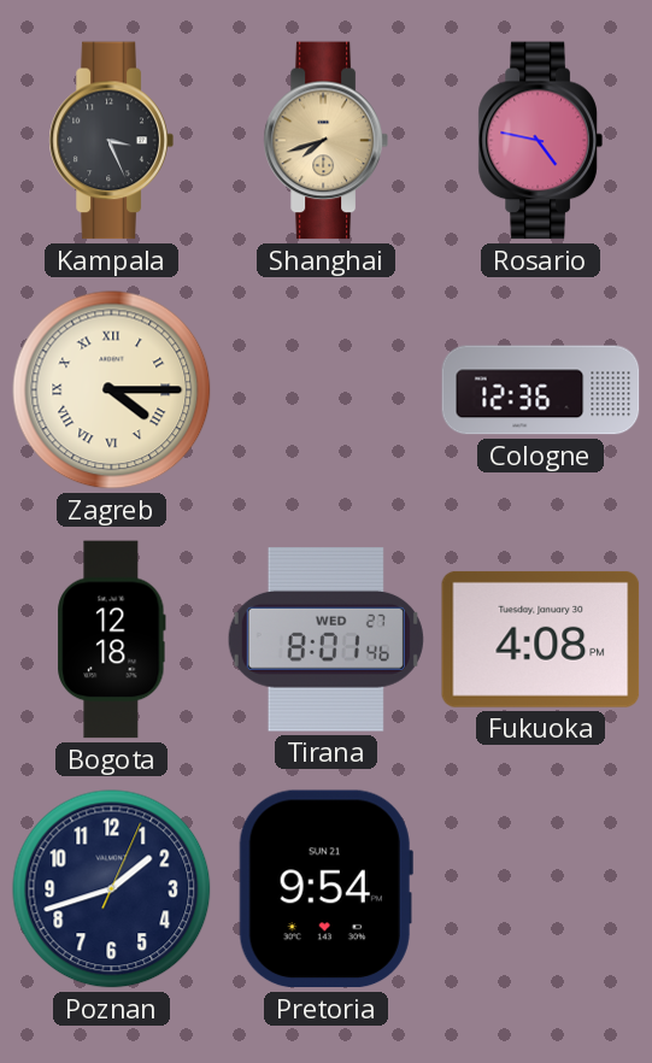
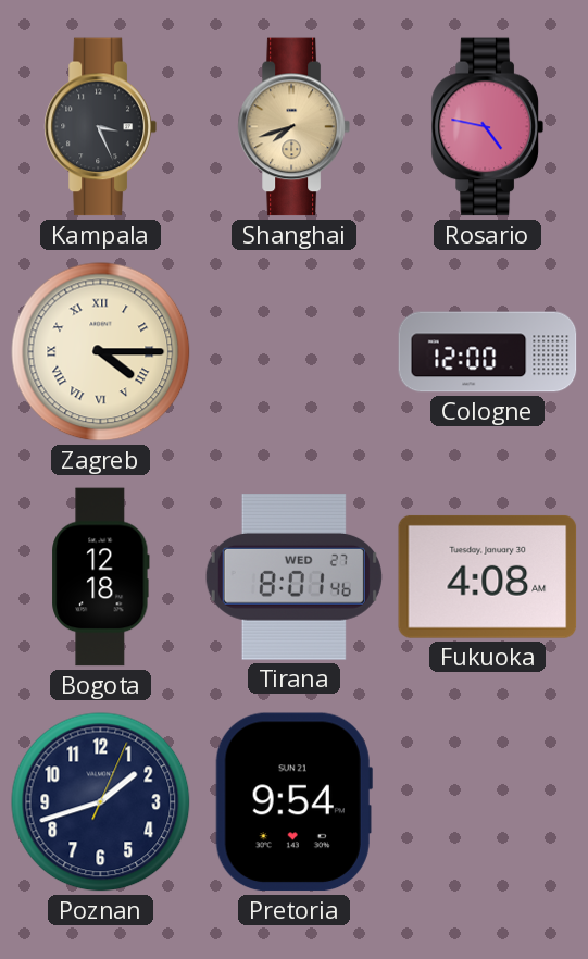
Cologne: 12:36 -> 12:00
Fukuoka: 4:08 PM -> 4:08 AM
